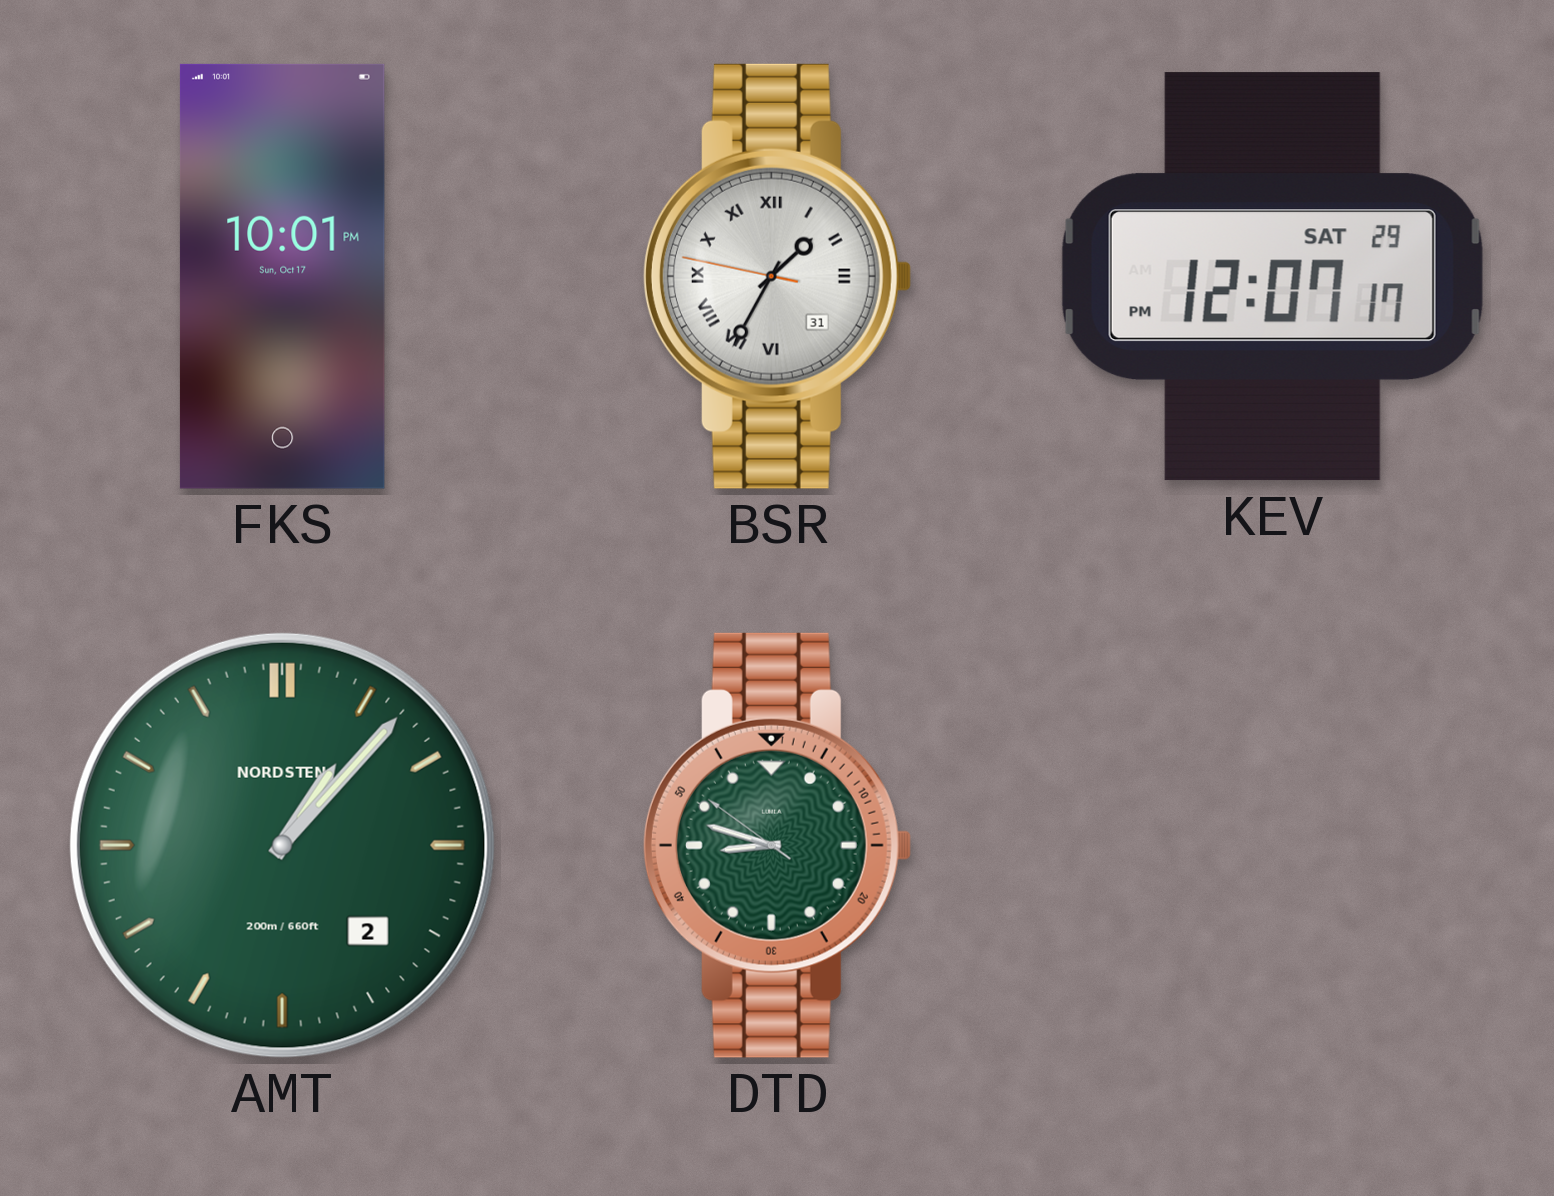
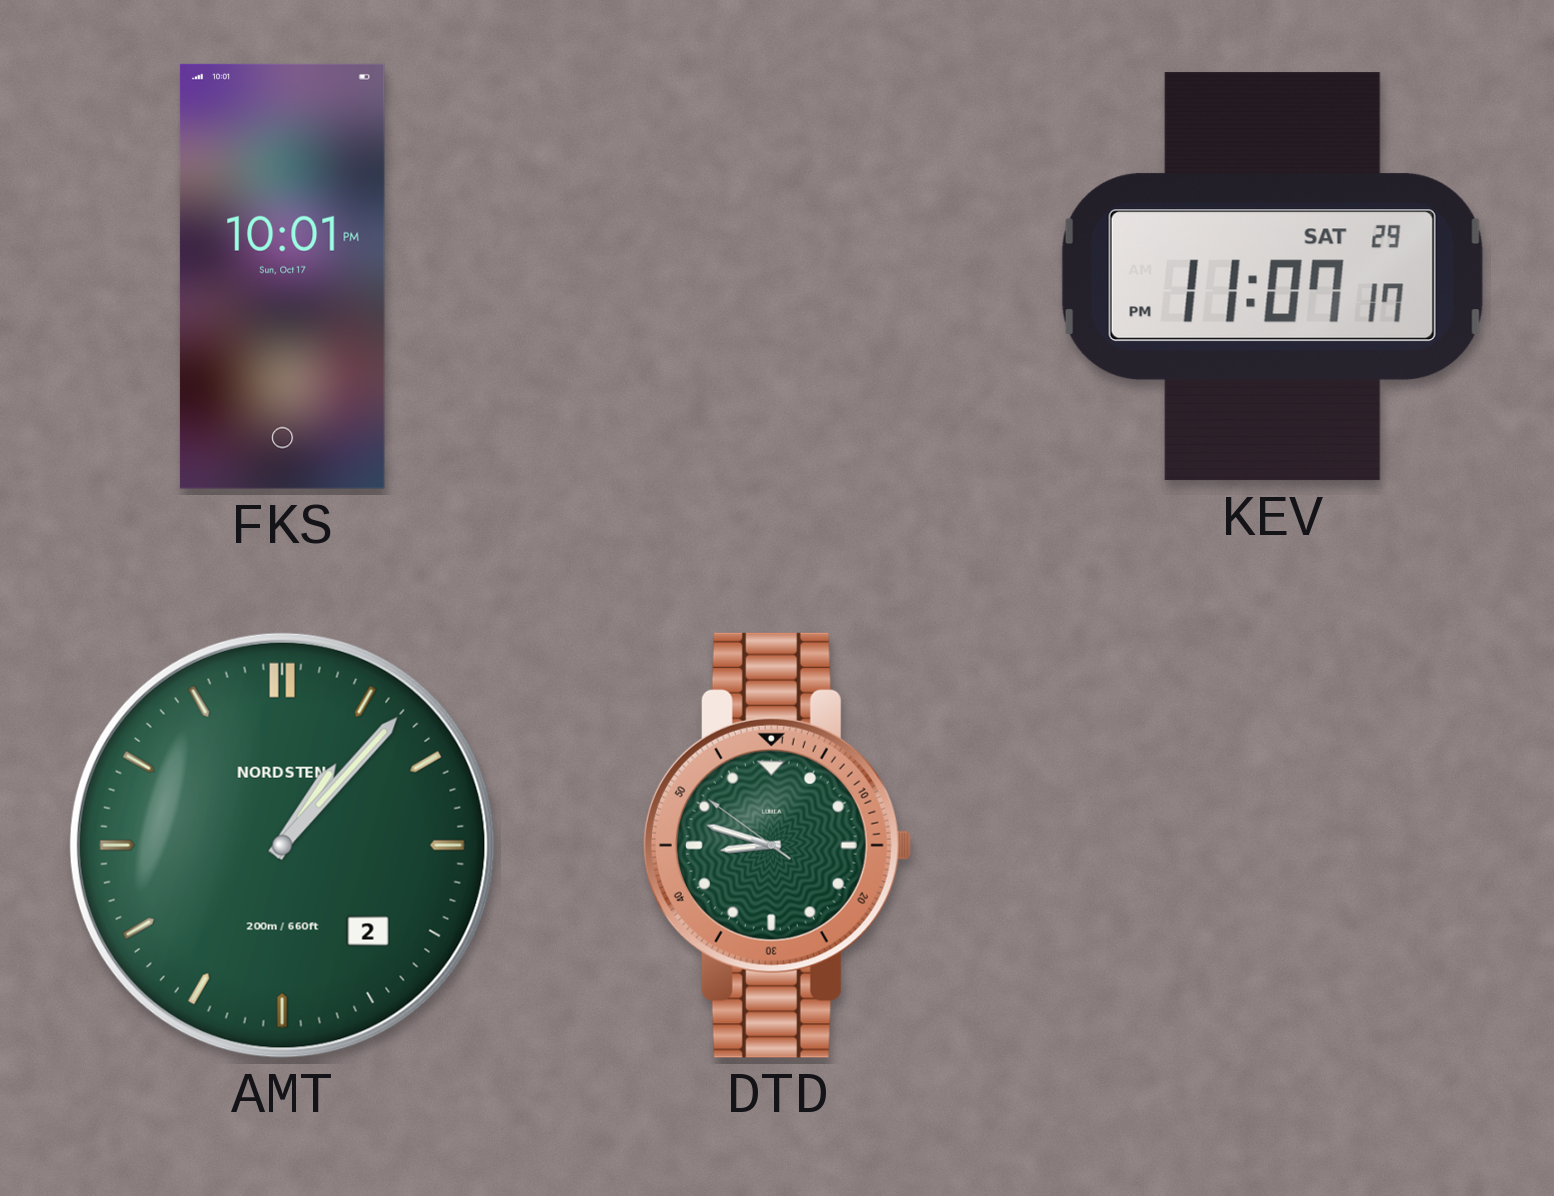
BSR: 1:34 -> none
KEV: 12:07 -> 11:07
